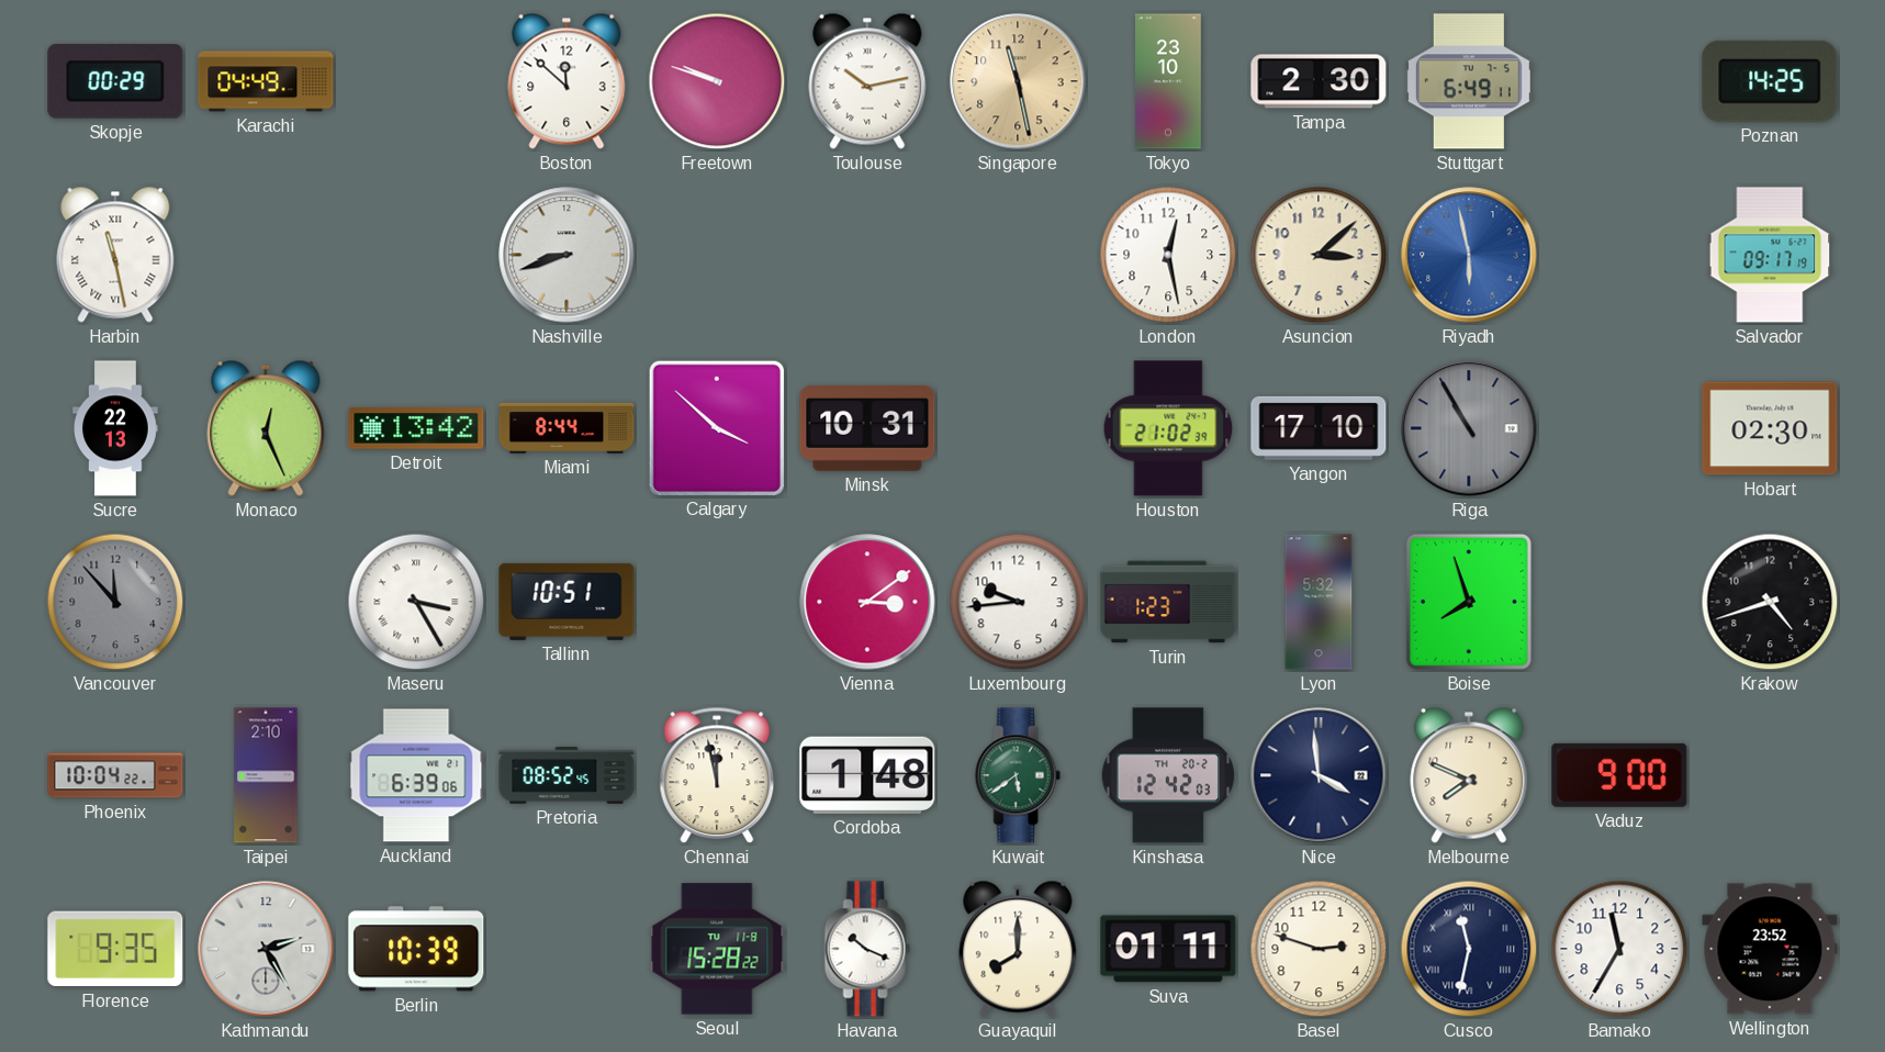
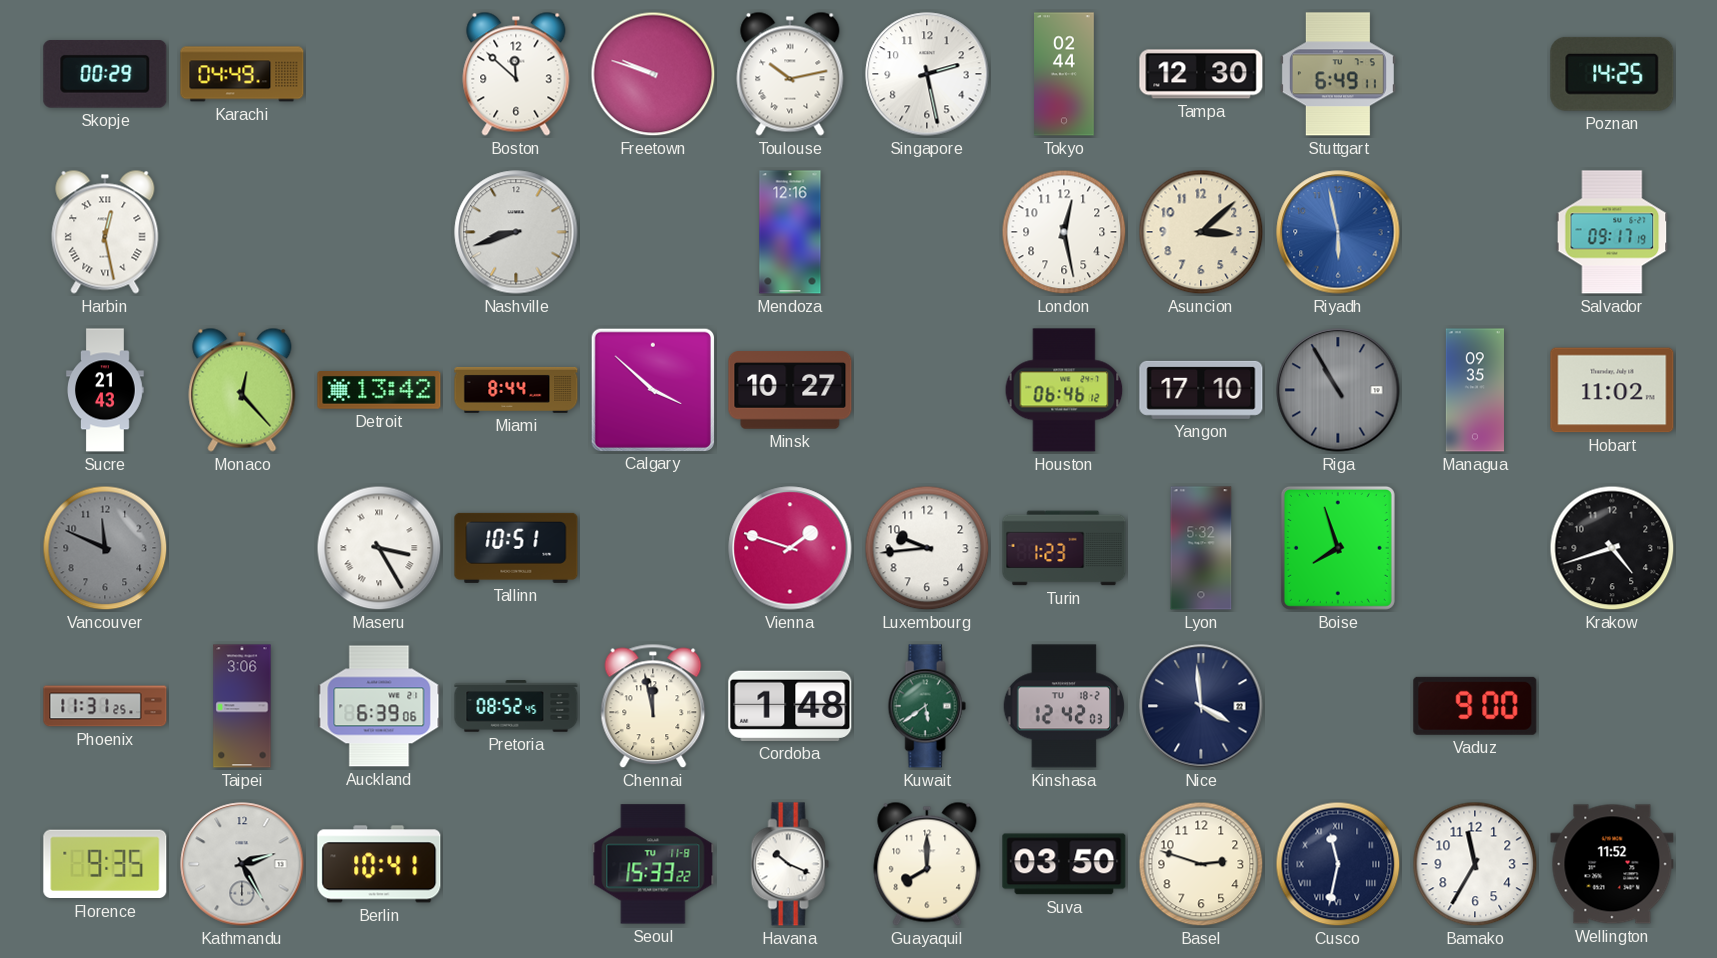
Singapore: 11:28 -> 2:28
Singapore dial: champagne -> white
Tokyo: 23:10 -> 02:44
Tampa: 2:30 -> 12:30
Harbin: 11:28 -> 12:28
Mendoza: none -> 12:16
Sucre: 22:13 -> 21:43
Monaco: 12:26 -> 12:23
Minsk: 10:31 -> 10:27
Houston: 21:02 -> 06:46
Managua: none -> 09:35
Hobart: 02:30 -> 11:02
Vancouver: 11:53 -> 11:49
Vienna: 3:09 -> 1:48
Phoenix: 10:04 -> 11:31
Taipei: 2:10 -> 3:06
Kinshasa date: TH 20-2 -> TU 18-2
Melbourne: 7:49 -> none
Berlin: 10:39 -> 10:41
Seoul: 15:28 -> 15:33
Suva: 01:11 -> 03:50
Wellington: 23:52 -> 11:52
